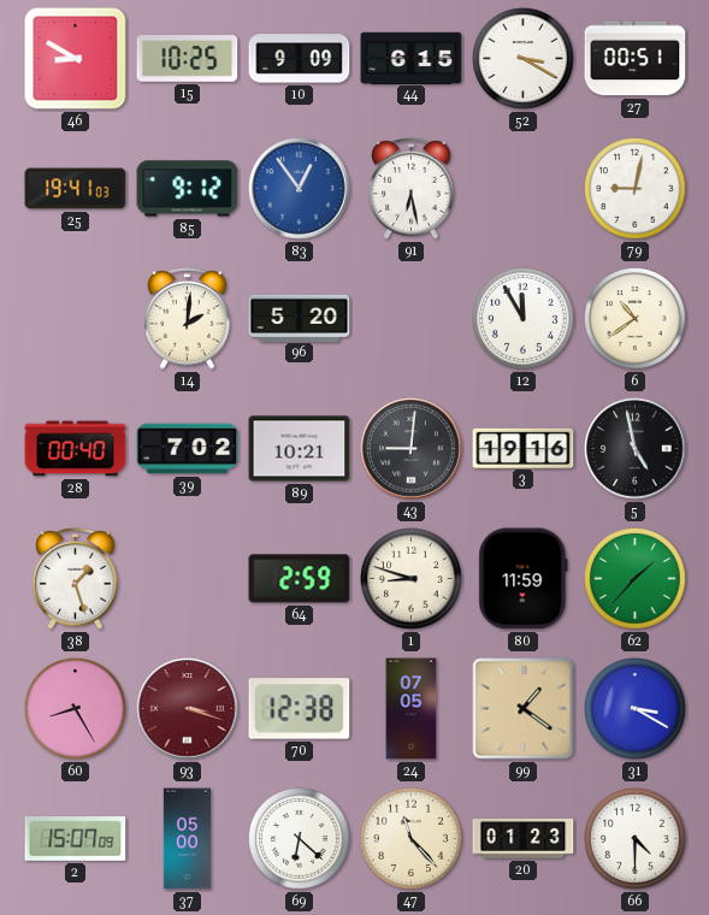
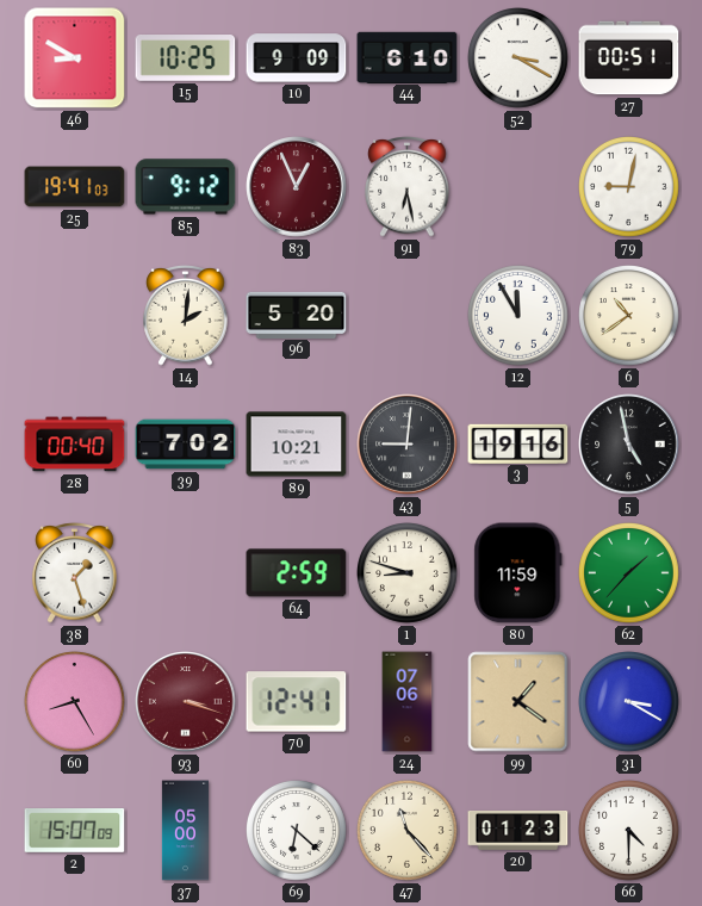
44: 6:15 -> 6:10
83: 12:54 -> 12:56
83 dial: blue -> burgundy
70: 12:38 -> 12:41
24: 07:05 -> 07:06
